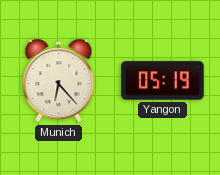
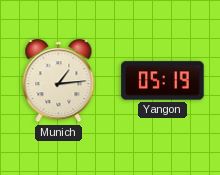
Munich: 6:23 -> 1:14
